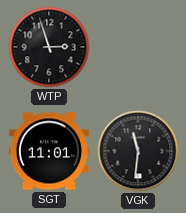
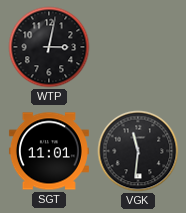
WTP: 2:57 -> 3:02
